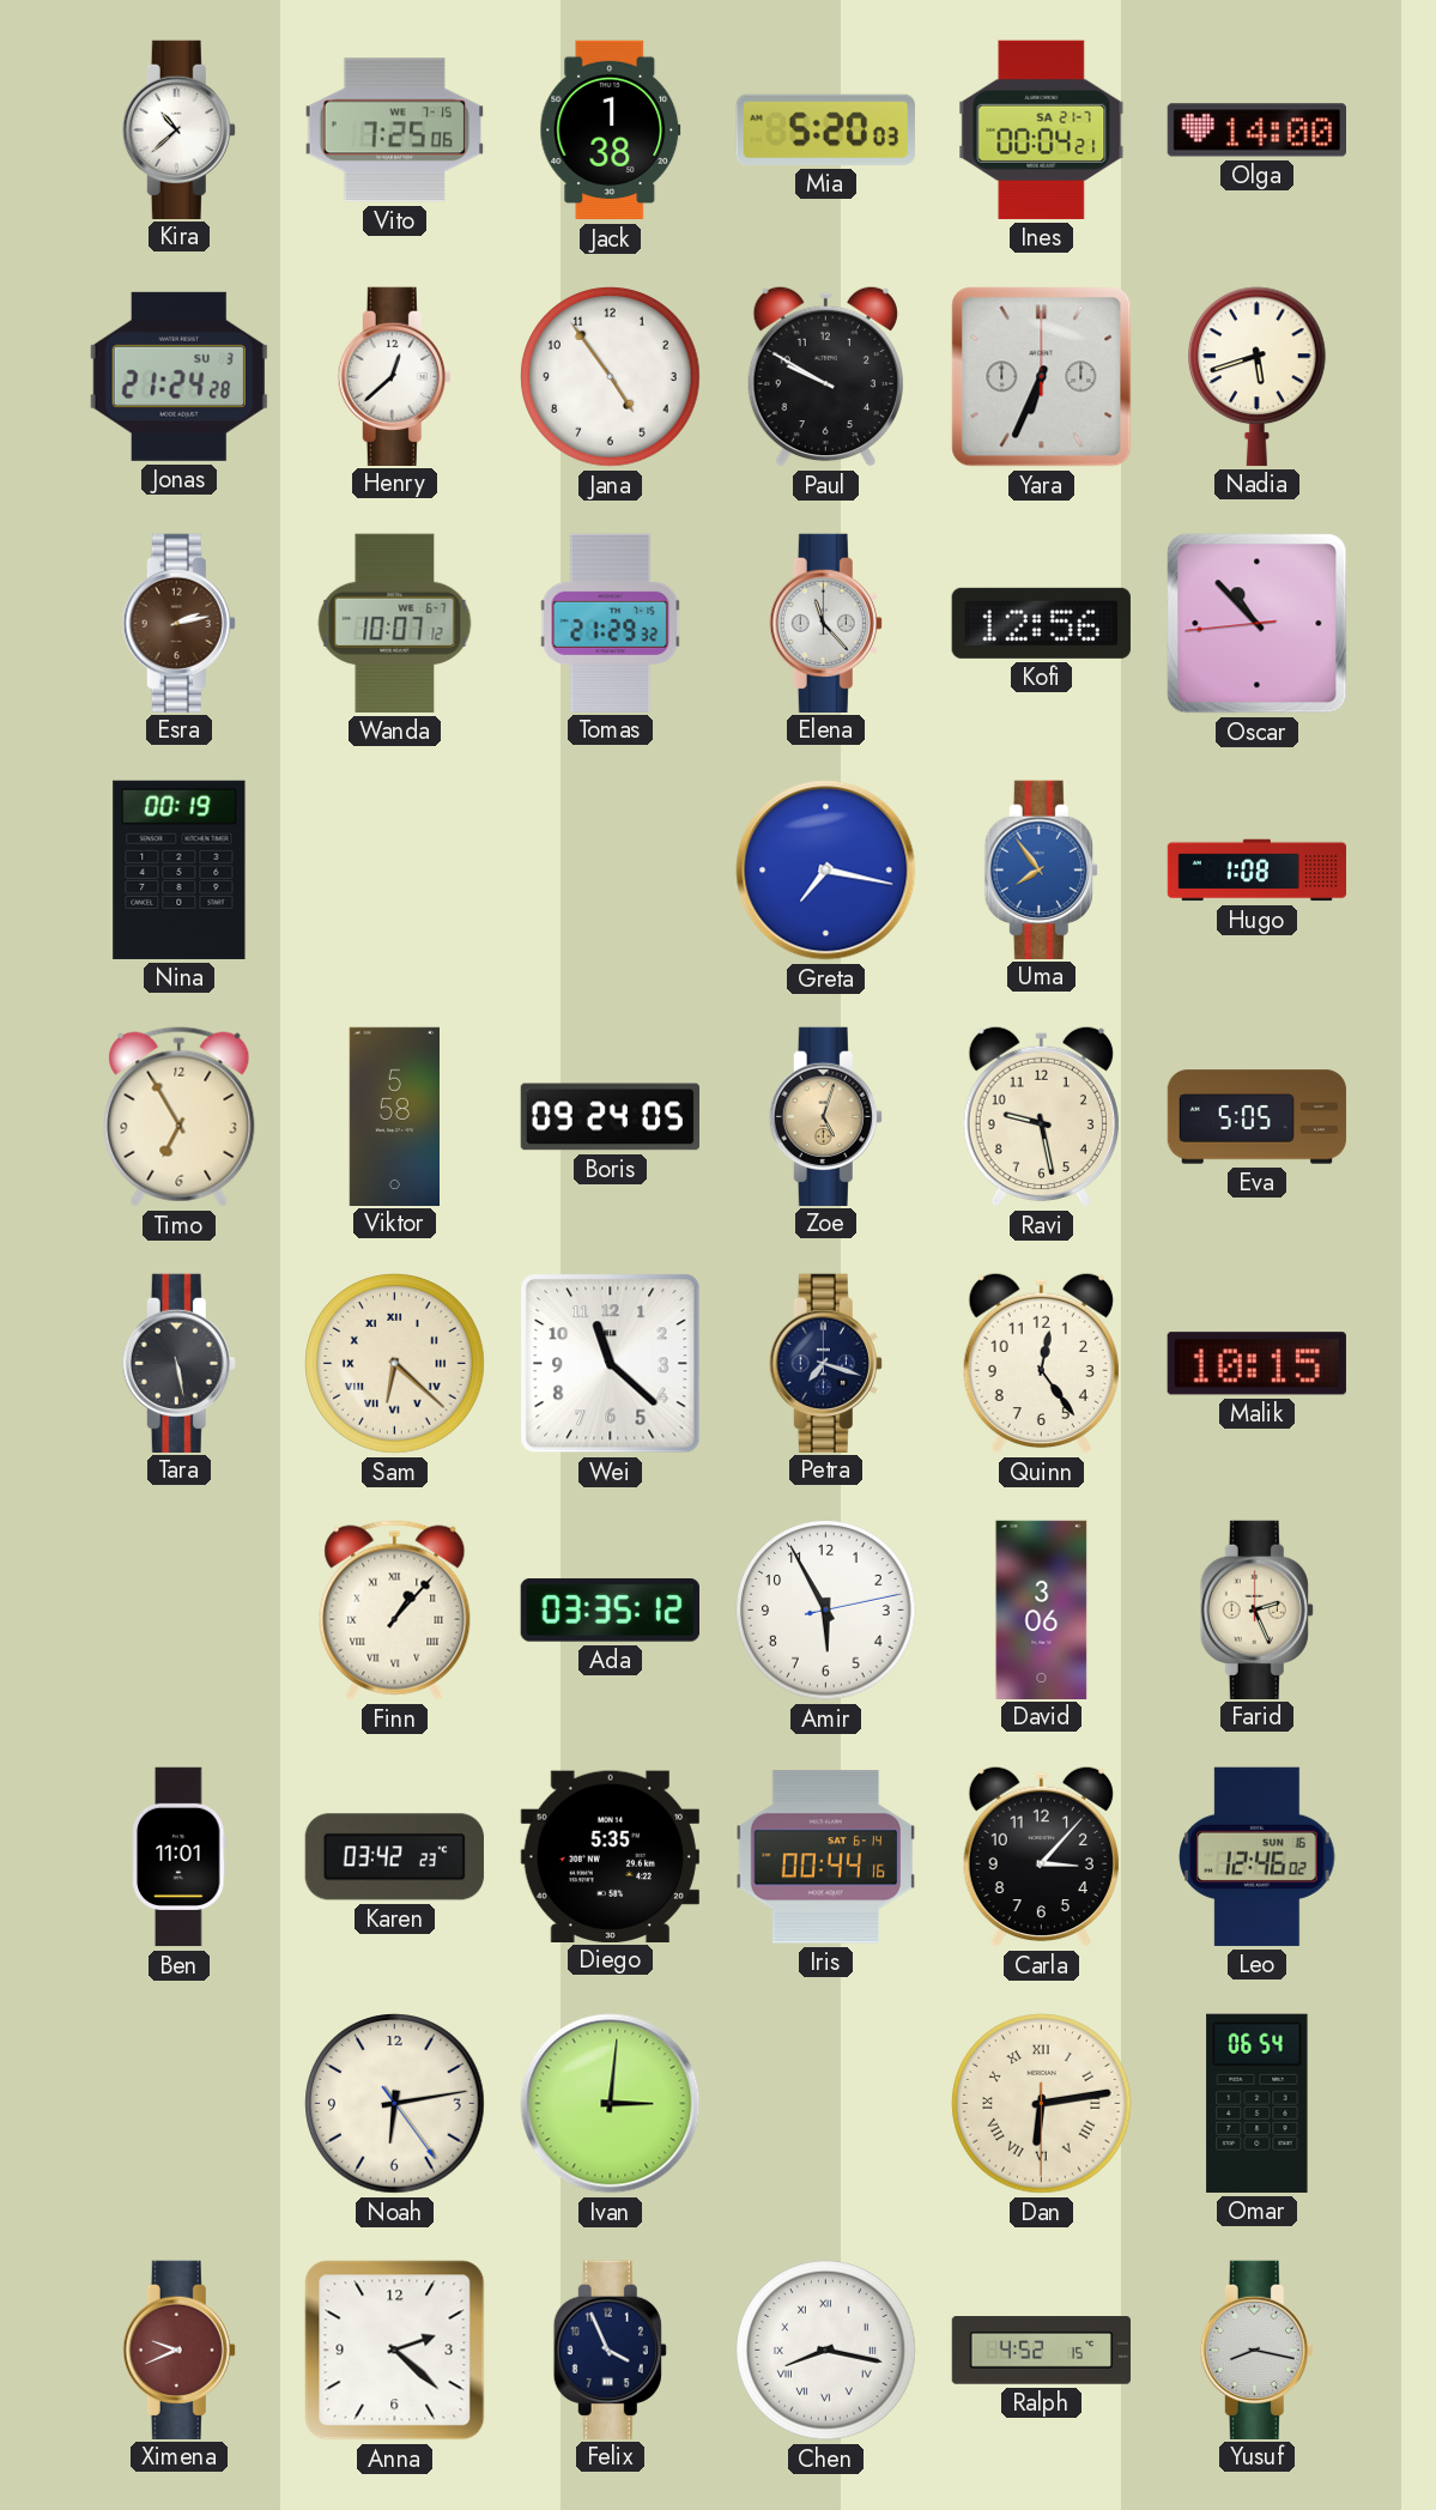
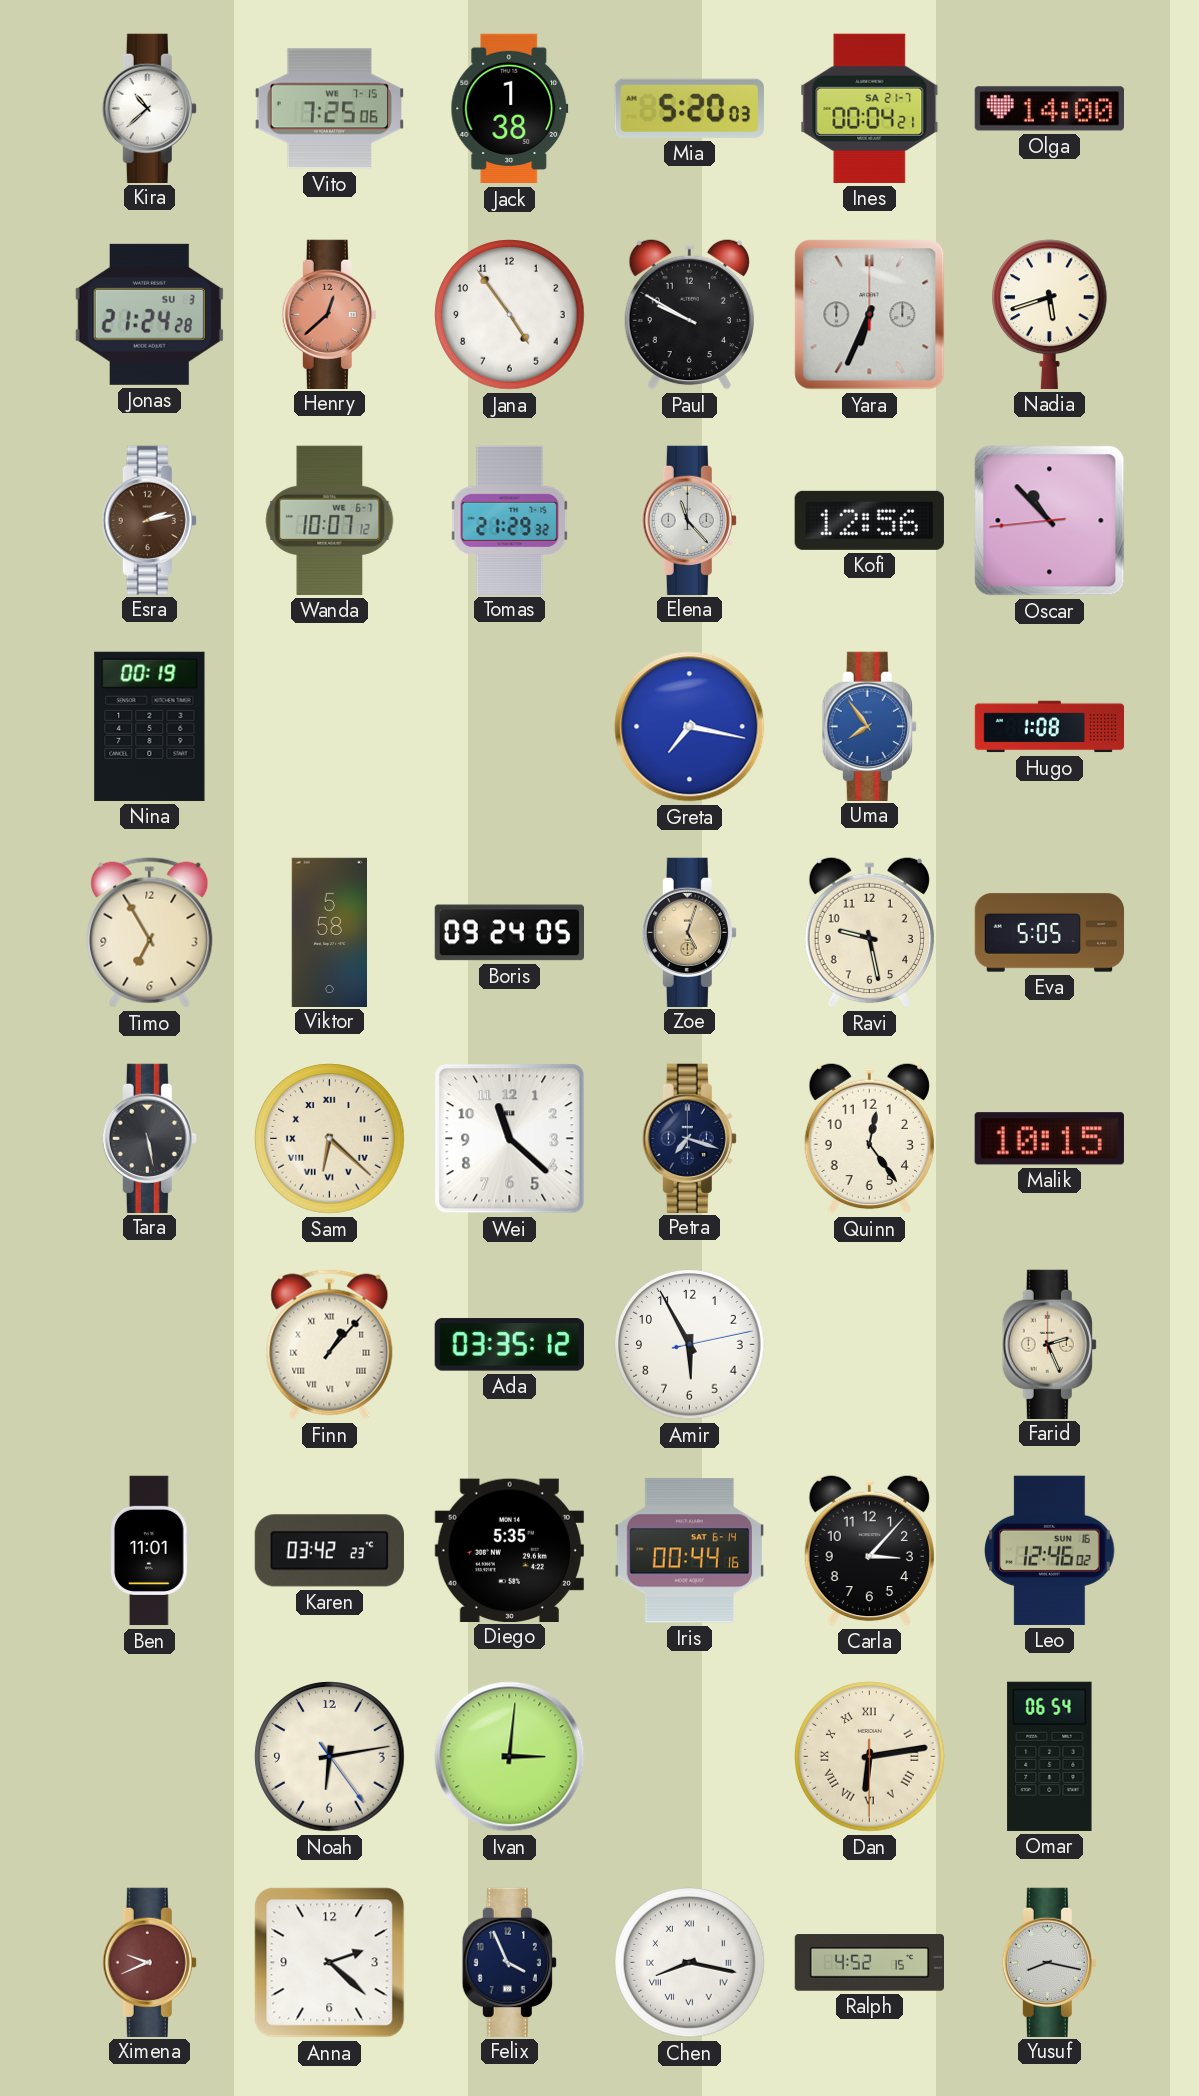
Henry dial: white -> salmon
David: 3:06 -> none
